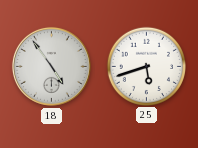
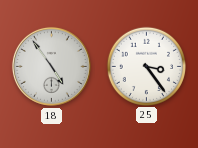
25: 5:42 -> 3:24
